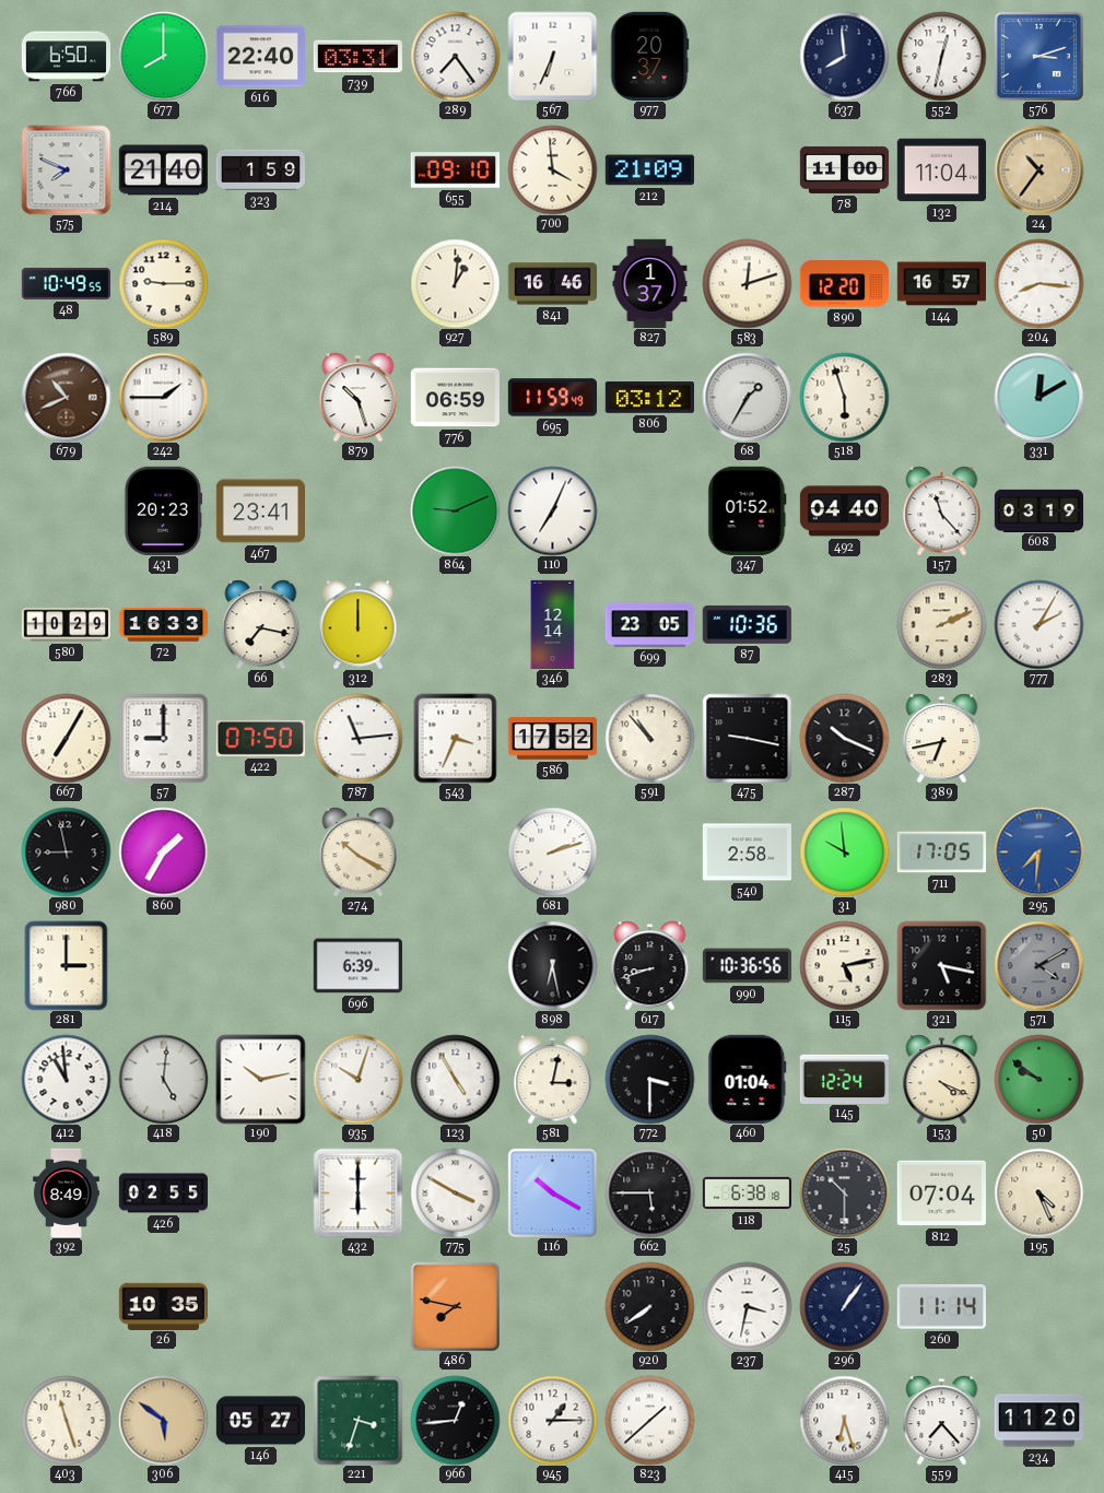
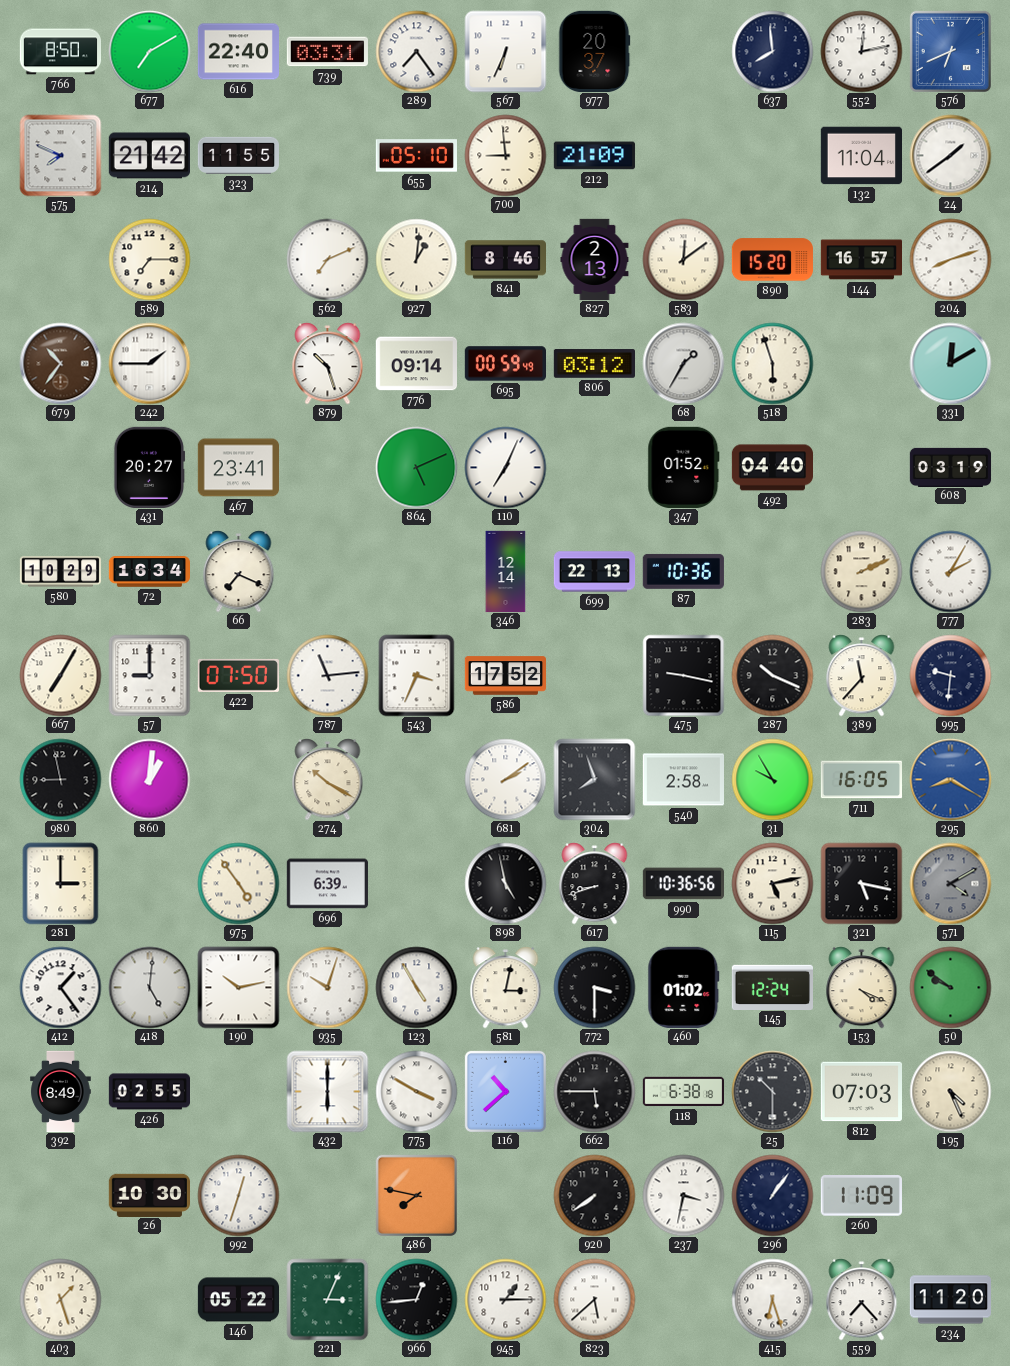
766: 6:50 -> 8:50
677: 8:00 -> 7:10
552: 12:32 -> 12:13
576: 3:12 -> 6:41
214: 21:40 -> 21:42
323: 1:59 -> 11:55
655: 09:10 -> 05:10
700: 3:59 -> 8:59
78: 11:00 -> none
24: 10:36 -> 1:39
24 dial: champagne -> white
48: 10:49 -> none
589: 9:15 -> 7:15
562: none -> 7:11
841: 16:46 -> 8:46
827: 1:37 -> 2:13
583: 12:12 -> 12:09
890: 12:20 -> 15:20
204: 8:16 -> 8:12
679: 10:41 -> 10:36
776: 06:59 -> 09:14
695: 11:59 -> 00:59
431: 20:23 -> 20:27
864: 9:11 -> 5:11
157: 11:23 -> none
72: 16:33 -> 16:34
66: 7:17 -> 7:19
312: 12:00 -> none
699: 23:05 -> 22:13
591: 10:53 -> none
389: 6:43 -> 11:37
995: none -> 9:31
860: 1:35 -> 1:01
681: 2:12 -> 2:09
304: none -> 7:57
31: 9:59 -> 9:55
711: 17:05 -> 16:05
295: 7:31 -> 8:20
975: none -> 4:54
898: 6:28 -> 4:58
412: 10:59 -> 1:24
460: 01:04 -> 01:02
116: 10:20 -> 10:38
812: 07:04 -> 07:03
26: 10:35 -> 10:30
992: none -> 12:33
260: 11:14 -> 11:09
403: 11:27 -> 1:27
306: 5:51 -> none
146: 05:27 -> 05:22
221: 3:33 -> 3:04
823: 1:38 -> 5:38
